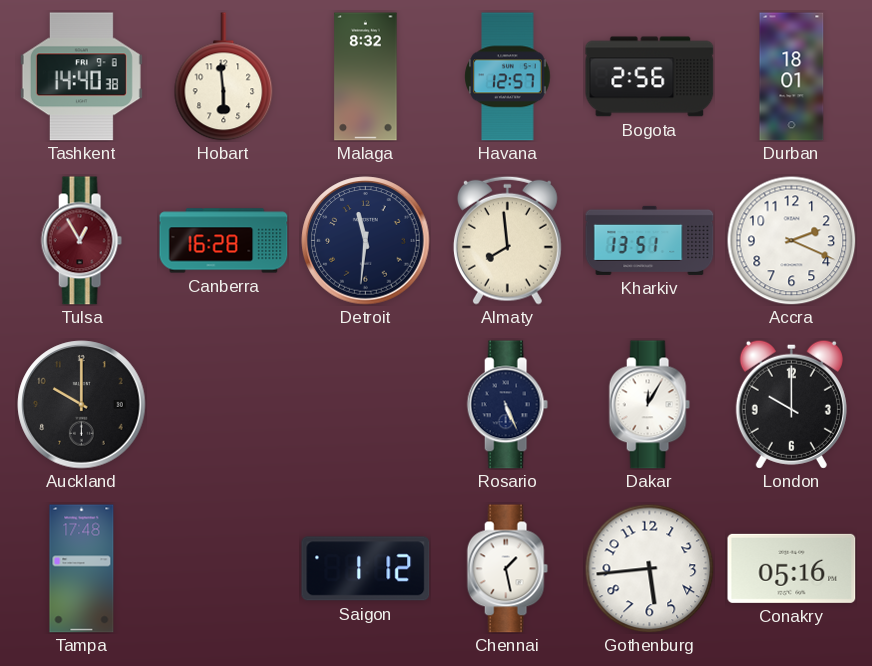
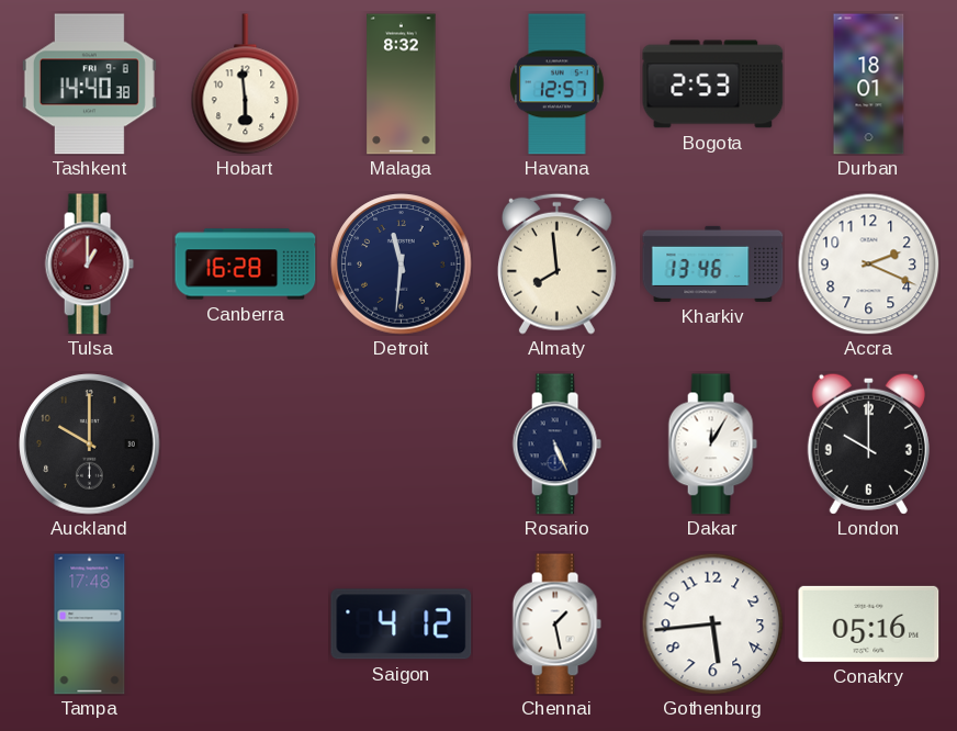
Bogota: 2:56 -> 2:53
Tulsa: 12:55 -> 1:00
Kharkiv: 13:51 -> 13:46
Saigon: 1:12 -> 4:12
